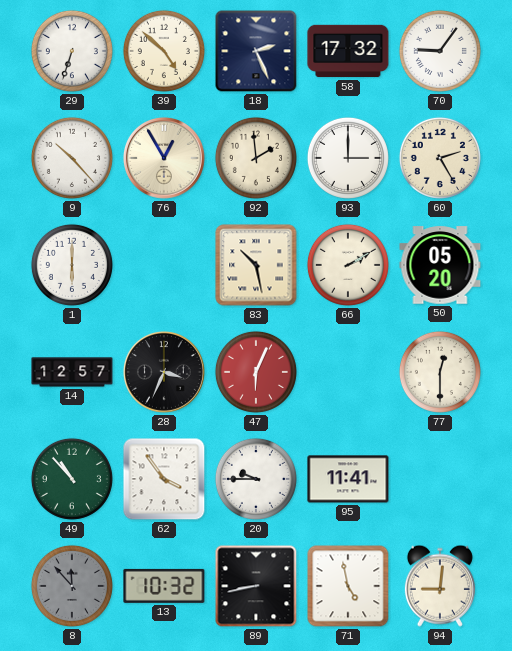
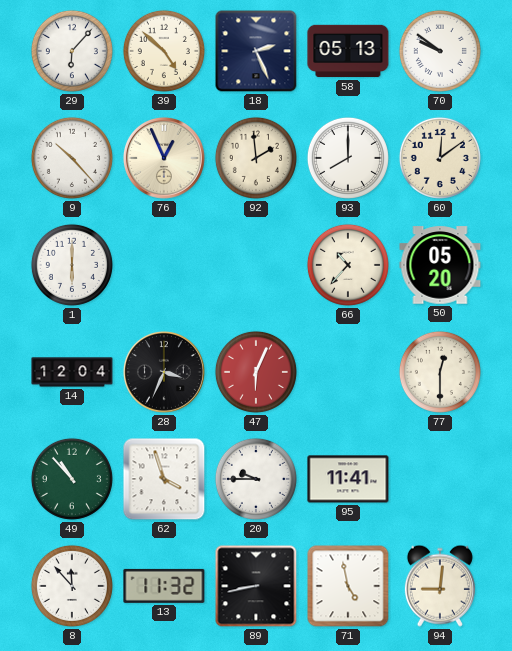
29: 6:33 -> 6:07
58: 17:32 -> 05:13
70: 9:06 -> 9:51
76: 12:55 -> 12:56
93: 3:00 -> 8:00
60: 2:25 -> 12:09
83: 10:28 -> none
66: 2:10 -> 10:37
14: 12:57 -> 12:04
62: 3:54 -> 3:57
8 dial: grey -> white
13: 10:32 -> 11:32
